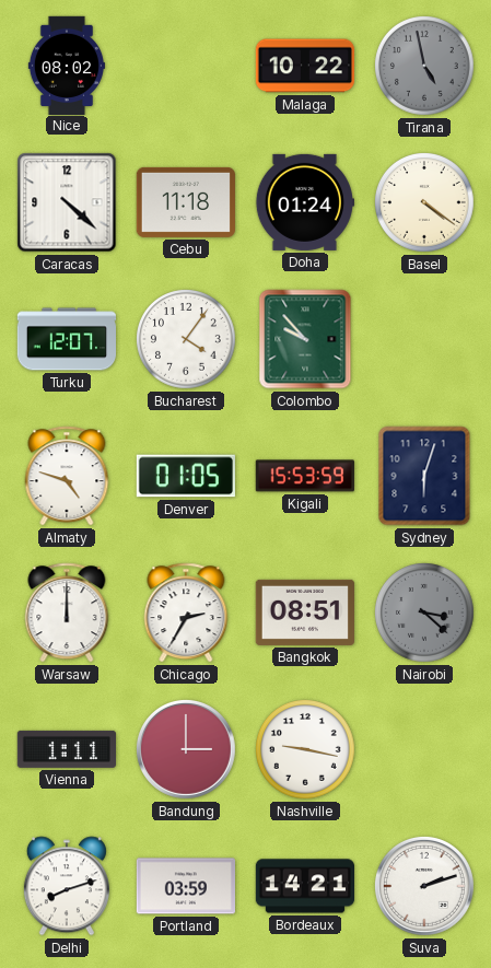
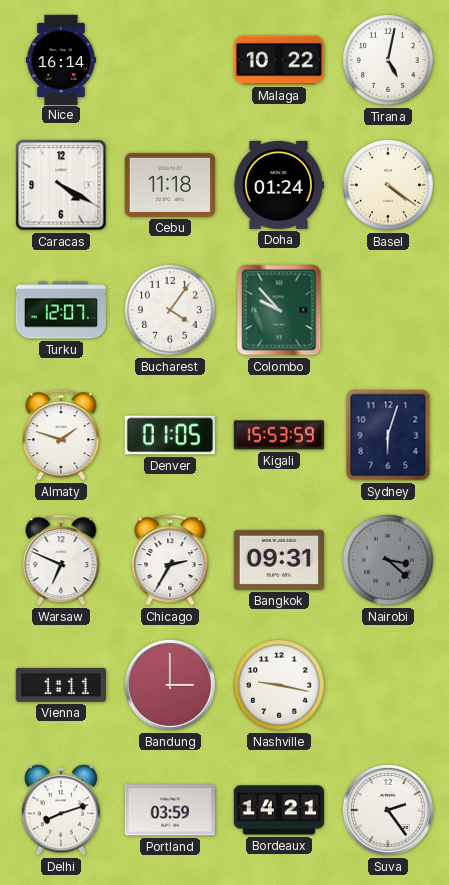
Nice: 08:02 -> 16:14
Tirana: 4:58 -> 5:02
Tirana dial: grey -> white
Caracas: 4:22 -> 4:20
Almaty: 4:48 -> 1:48
Warsaw: 12:00 -> 6:49
Bangkok: 08:51 -> 09:31
Suva: 2:12 -> 2:24
